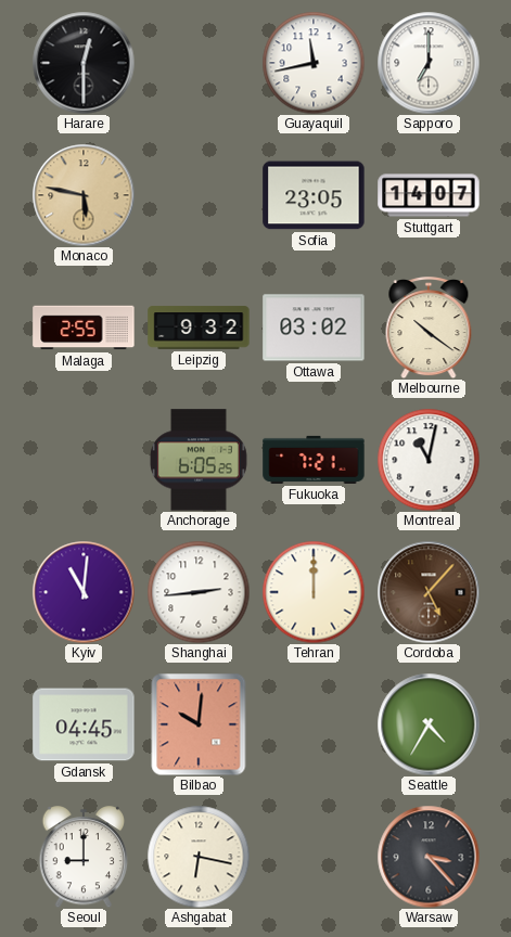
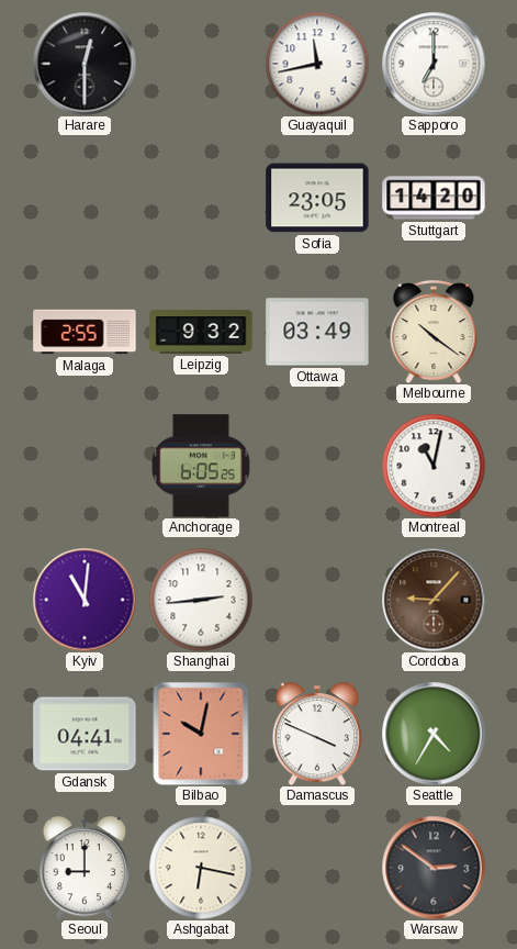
Monaco: 5:47 -> none
Stuttgart: 14:07 -> 14:20
Ottawa: 03:02 -> 03:49
Fukuoka: 7:21 -> none
Tehran: 12:00 -> none
Cordoba: 5:07 -> 9:07
Gdansk: 04:45 -> 04:41
Bilbao: 10:01 -> 10:02
Damascus: none -> 3:49
Warsaw: 3:23 -> 2:51
